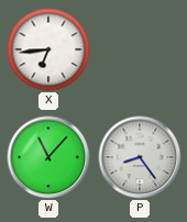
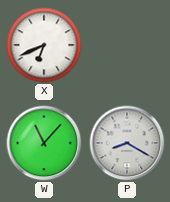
X: 6:44 -> 6:41
P: 8:24 -> 8:20
